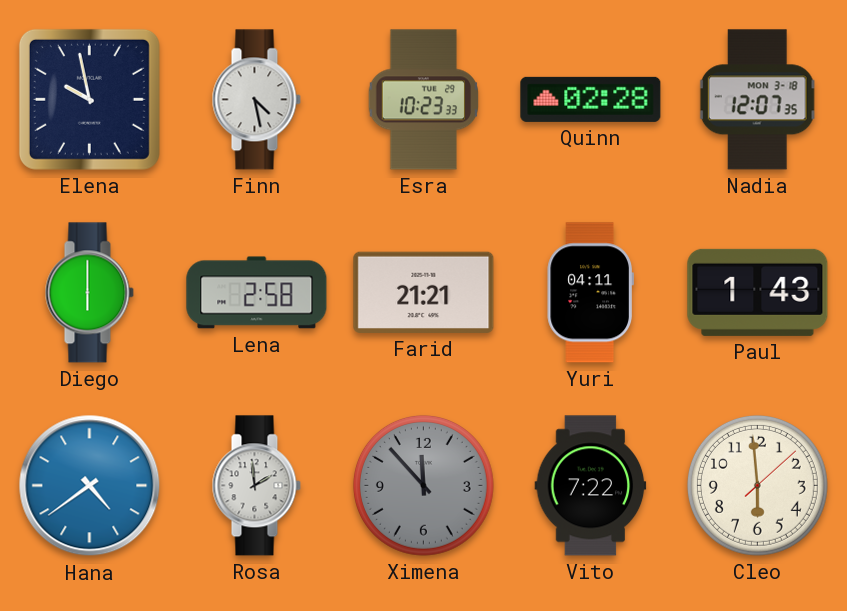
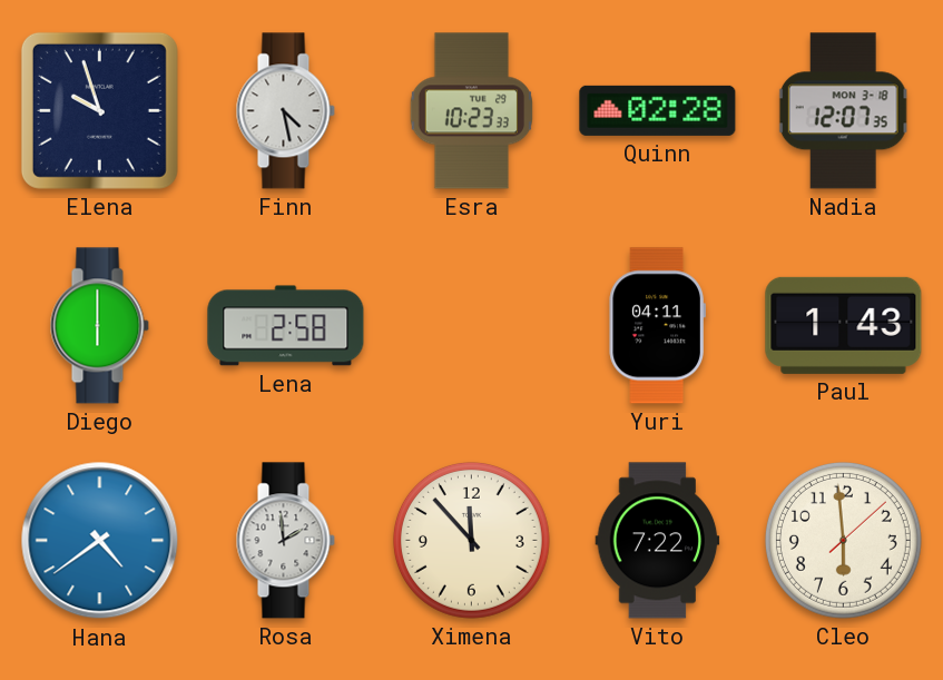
Elena: 9:58 -> 9:57
Farid: 21:21 -> none
Ximena dial: grey -> cream
